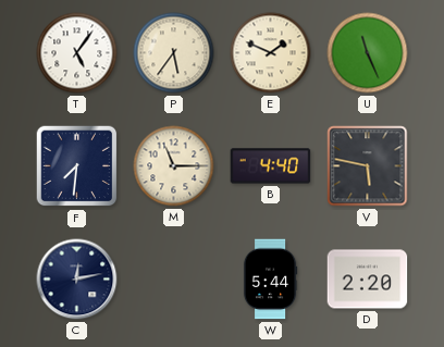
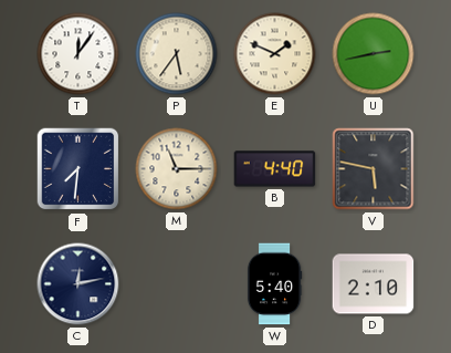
T: 5:06 -> 12:06
U: 11:26 -> 2:43
W: 5:44 -> 5:40
D: 2:20 -> 2:10
